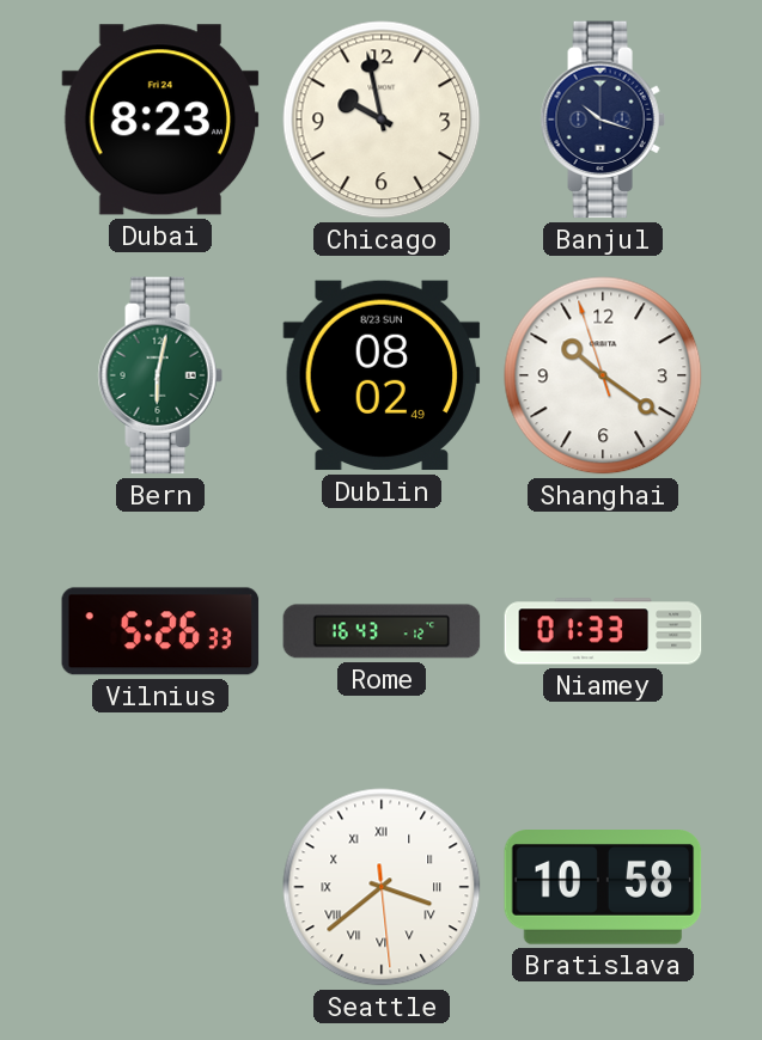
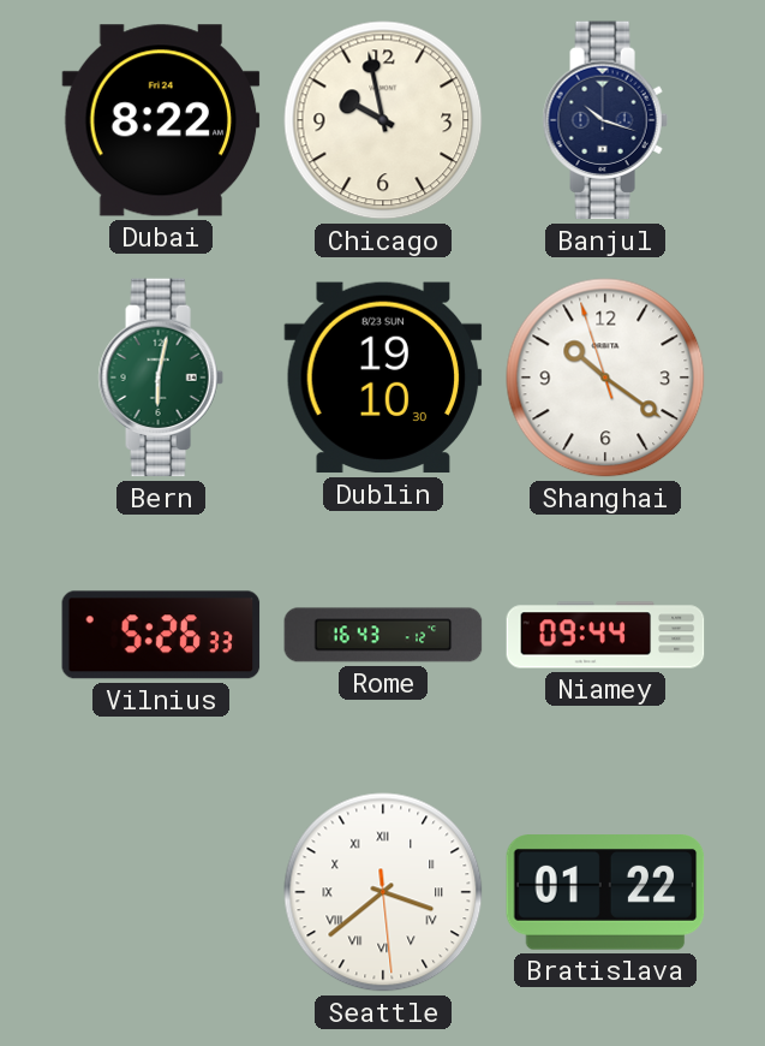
Dubai: 8:23 -> 8:22
Dublin: 08:02 -> 19:10
Niamey: 01:33 -> 09:44
Bratislava: 10:58 -> 01:22
